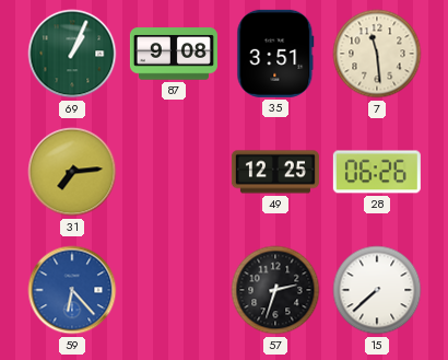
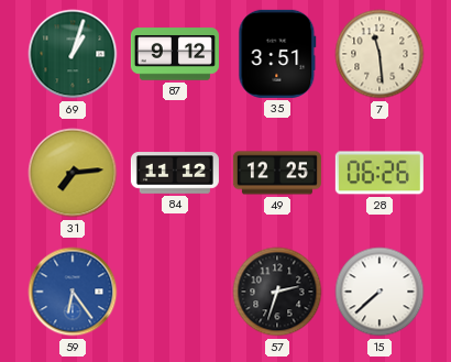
69: 1:04 -> 1:03
87: 9:08 -> 9:12
84: none -> 11:12
59: 6:23 -> 6:24
